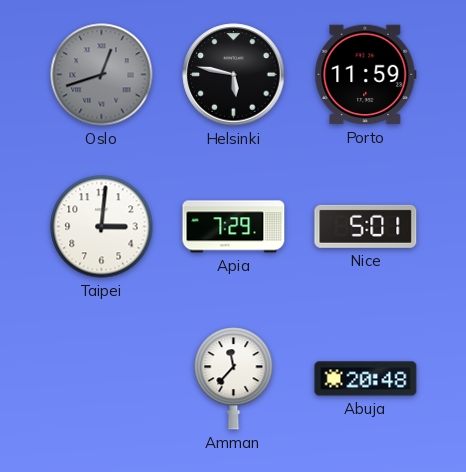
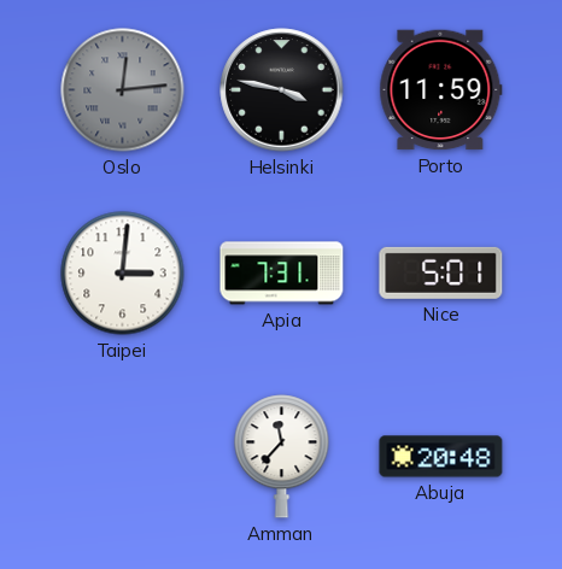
Oslo: 12:42 -> 12:14
Helsinki: 5:47 -> 3:47
Apia: 7:29 -> 7:31
